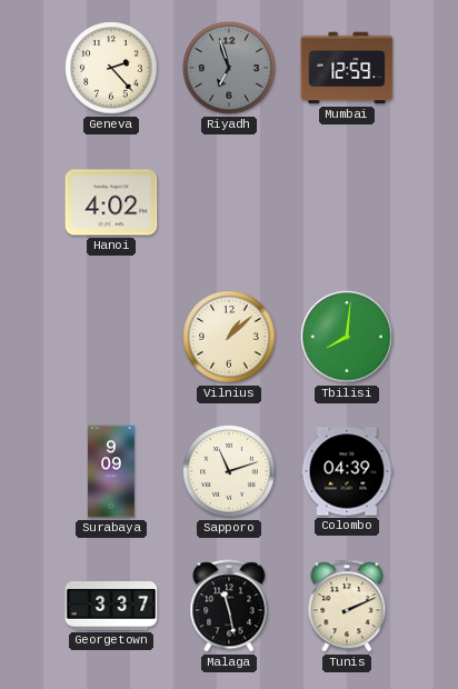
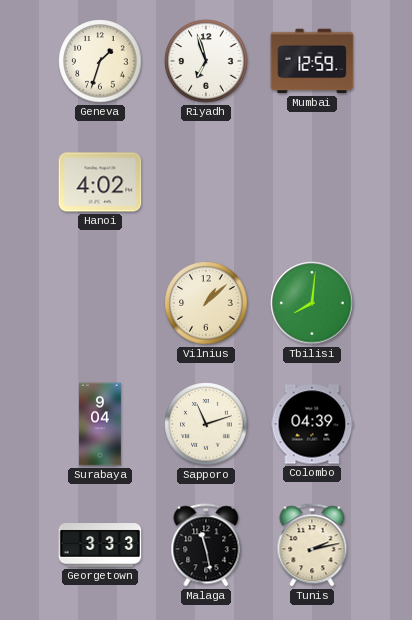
Geneva: 2:23 -> 1:33
Riyadh dial: grey -> white
Surabaya: 9:09 -> 9:04
Georgetown: 3:37 -> 3:33
Tunis: 2:11 -> 2:13
